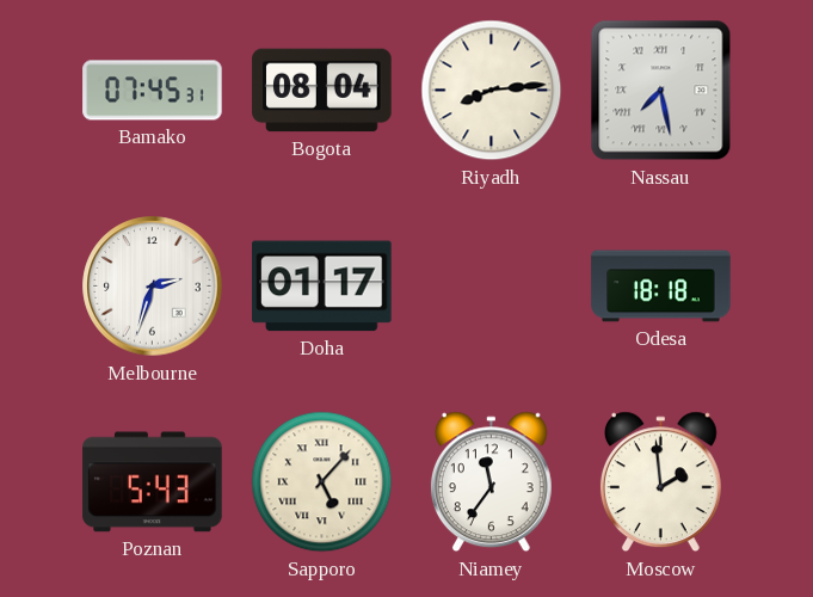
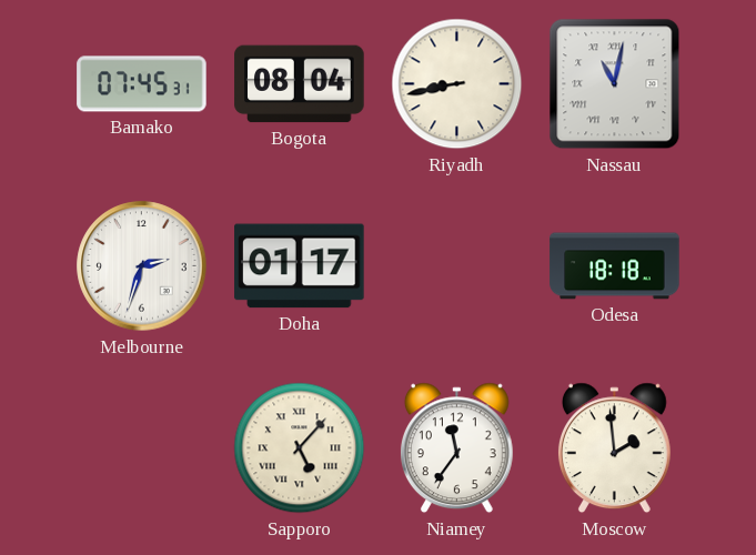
Riyadh: 8:14 -> 8:43
Nassau: 7:28 -> 11:02
Poznan: 5:43 -> none
